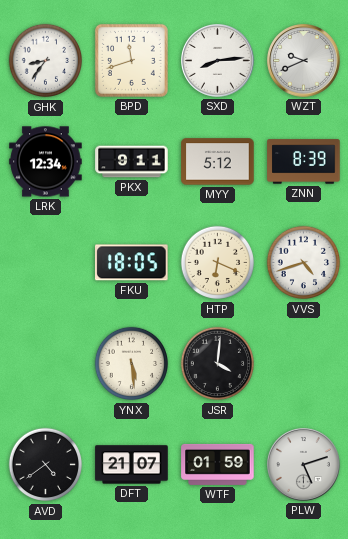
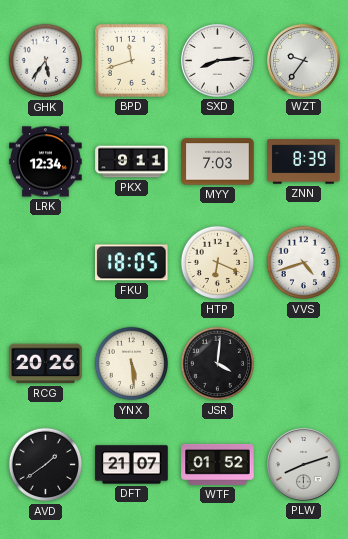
GHK: 8:36 -> 5:36
WZT: 9:41 -> 9:36
MYY: 5:12 -> 7:03
RCG: none -> 20:26
AVD: 4:39 -> 1:39
WTF: 01:59 -> 01:52
PLW: 5:12 -> 8:12
